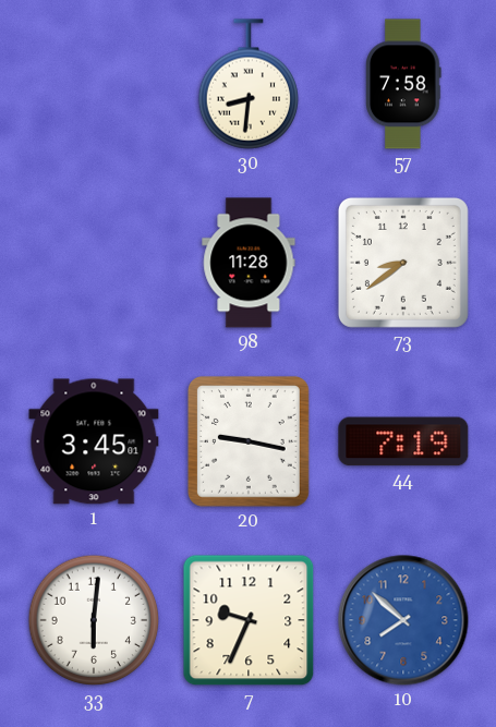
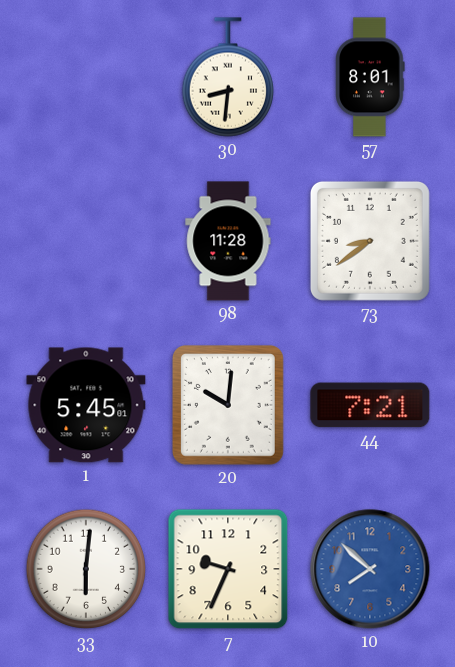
57: 7:58 -> 8:01
1: 3:45 -> 5:45
20: 9:17 -> 10:01
44: 7:19 -> 7:21
